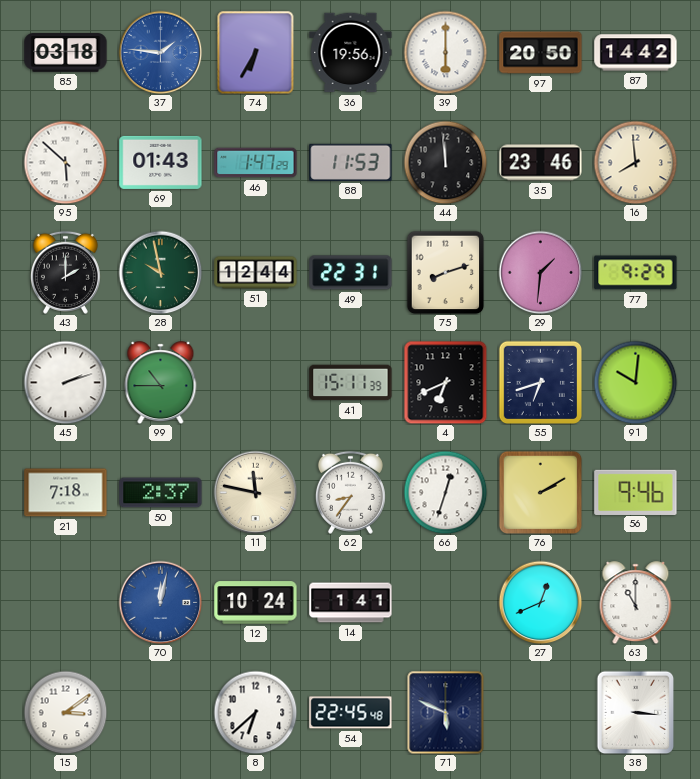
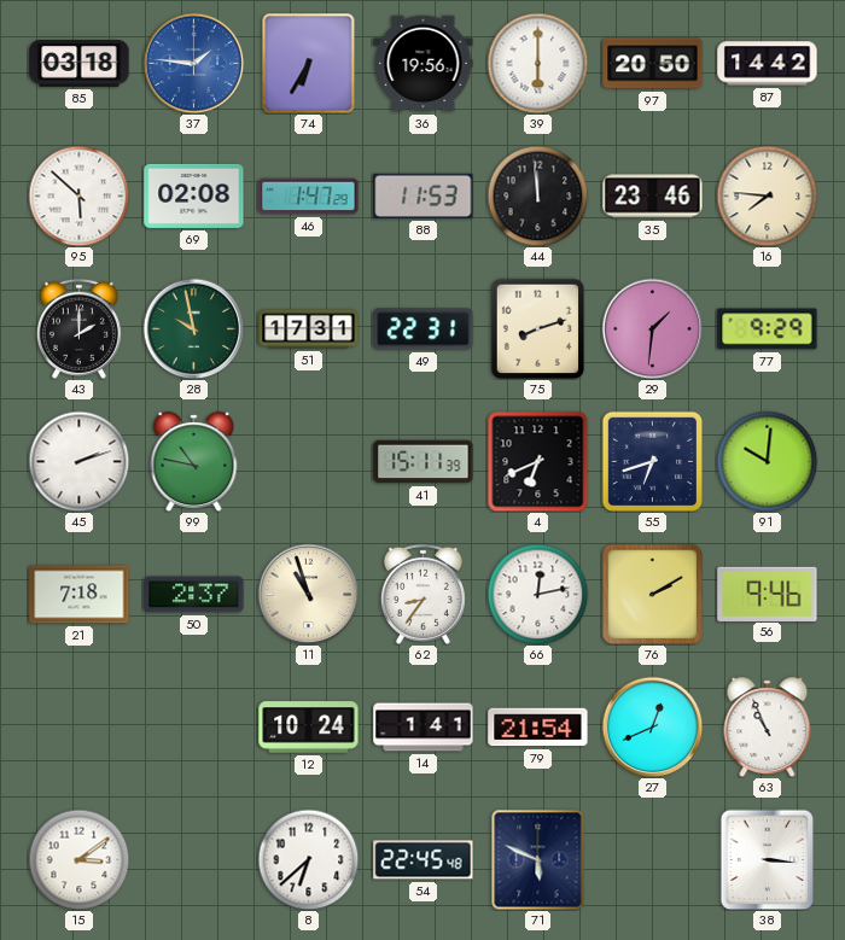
69: 01:43 -> 02:08
16: 7:59 -> 7:46
51: 12:44 -> 17:31
99: 10:45 -> 10:47
11: 11:47 -> 10:57
66: 12:33 -> 12:13
70: 12:02 -> none
79: none -> 21:54
63: 11:00 -> 10:56
